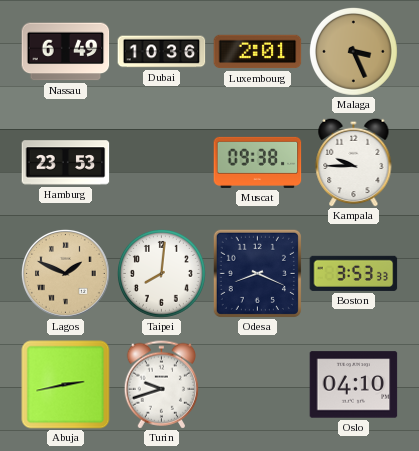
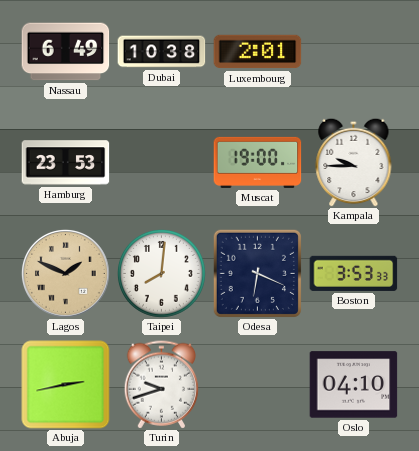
Dubai: 10:36 -> 10:38
Malaga: 3:26 -> none
Muscat: 09:38 -> 19:00
Odesa: 8:19 -> 6:19
